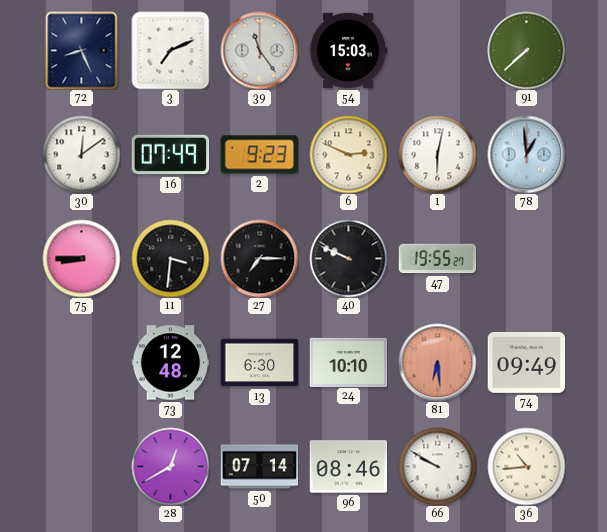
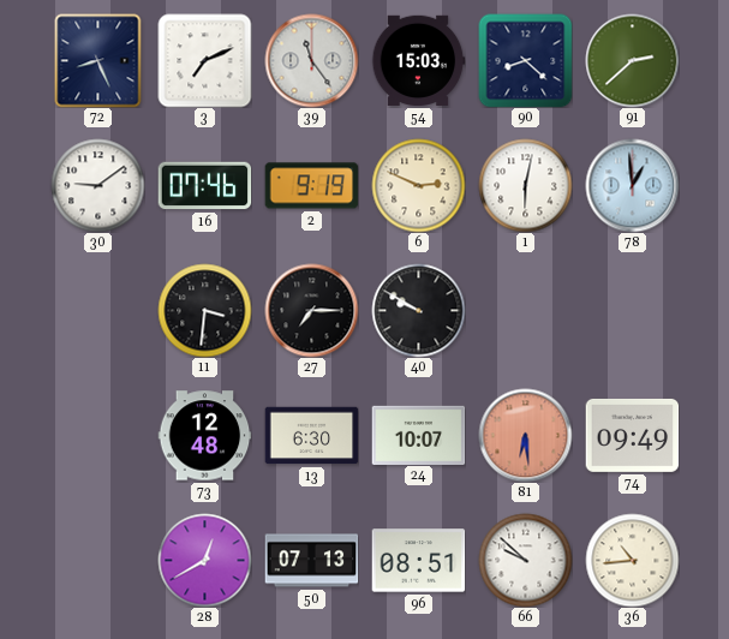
90: none -> 8:22
91: 7:38 -> 2:38
30: 12:09 -> 9:09
16: 07:49 -> 07:46
2: 9:23 -> 9:19
75: 8:45 -> none
40: 9:49 -> 9:50
47: 19:55 -> none
24: 10:10 -> 10:07
50: 07:14 -> 07:13
96: 08:46 -> 08:51
66: 9:50 -> 9:52
